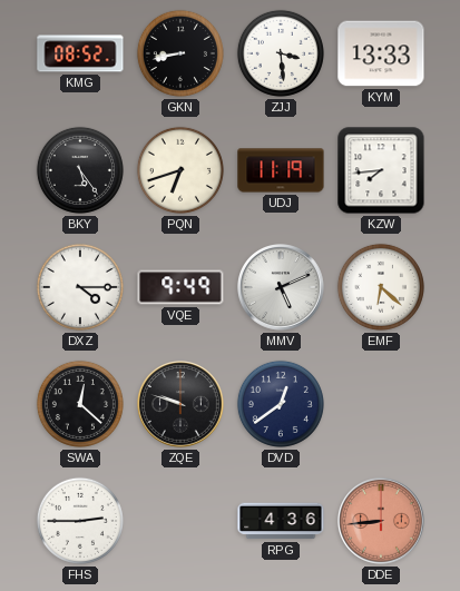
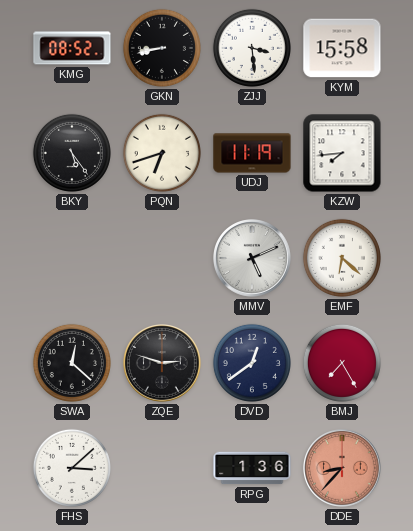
KYM: 13:33 -> 15:58
DXZ: 4:15 -> none
VQE: 9:49 -> none
ZQE: 9:48 -> 2:48
BMJ: none -> 7:25
FHS: 2:45 -> 3:08
RPG: 4:36 -> 1:36
DDE: 8:44 -> 8:37
